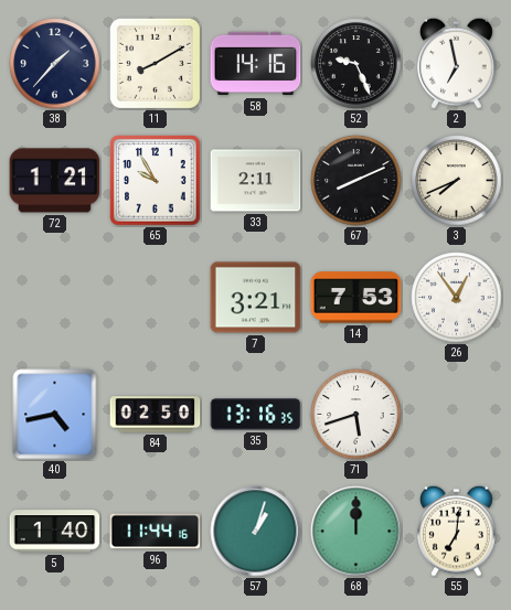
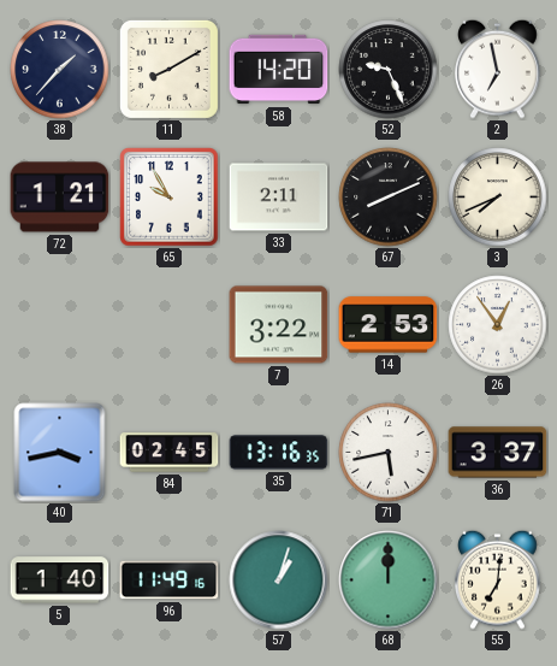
58: 14:16 -> 14:20
7: 3:21 -> 3:22
14: 7:53 -> 2:53
40: 4:43 -> 3:43
84: 02:50 -> 02:45
71: 5:42 -> 5:43
36: none -> 3:37
96: 11:44 -> 11:49
